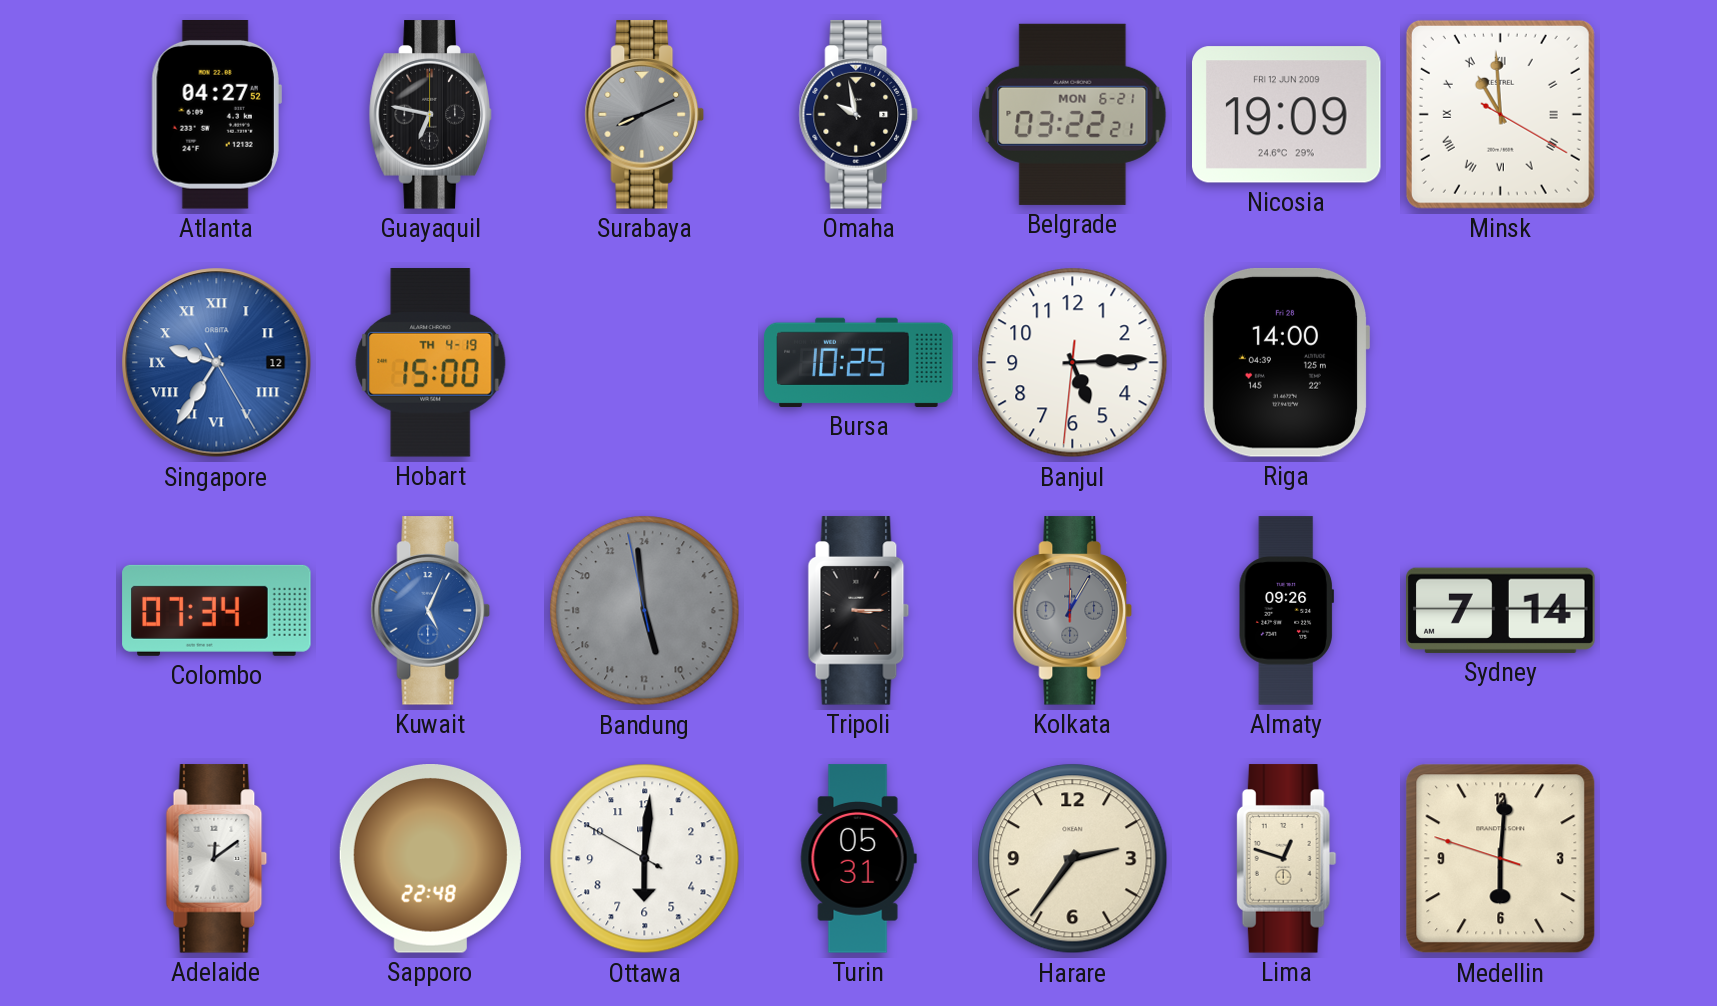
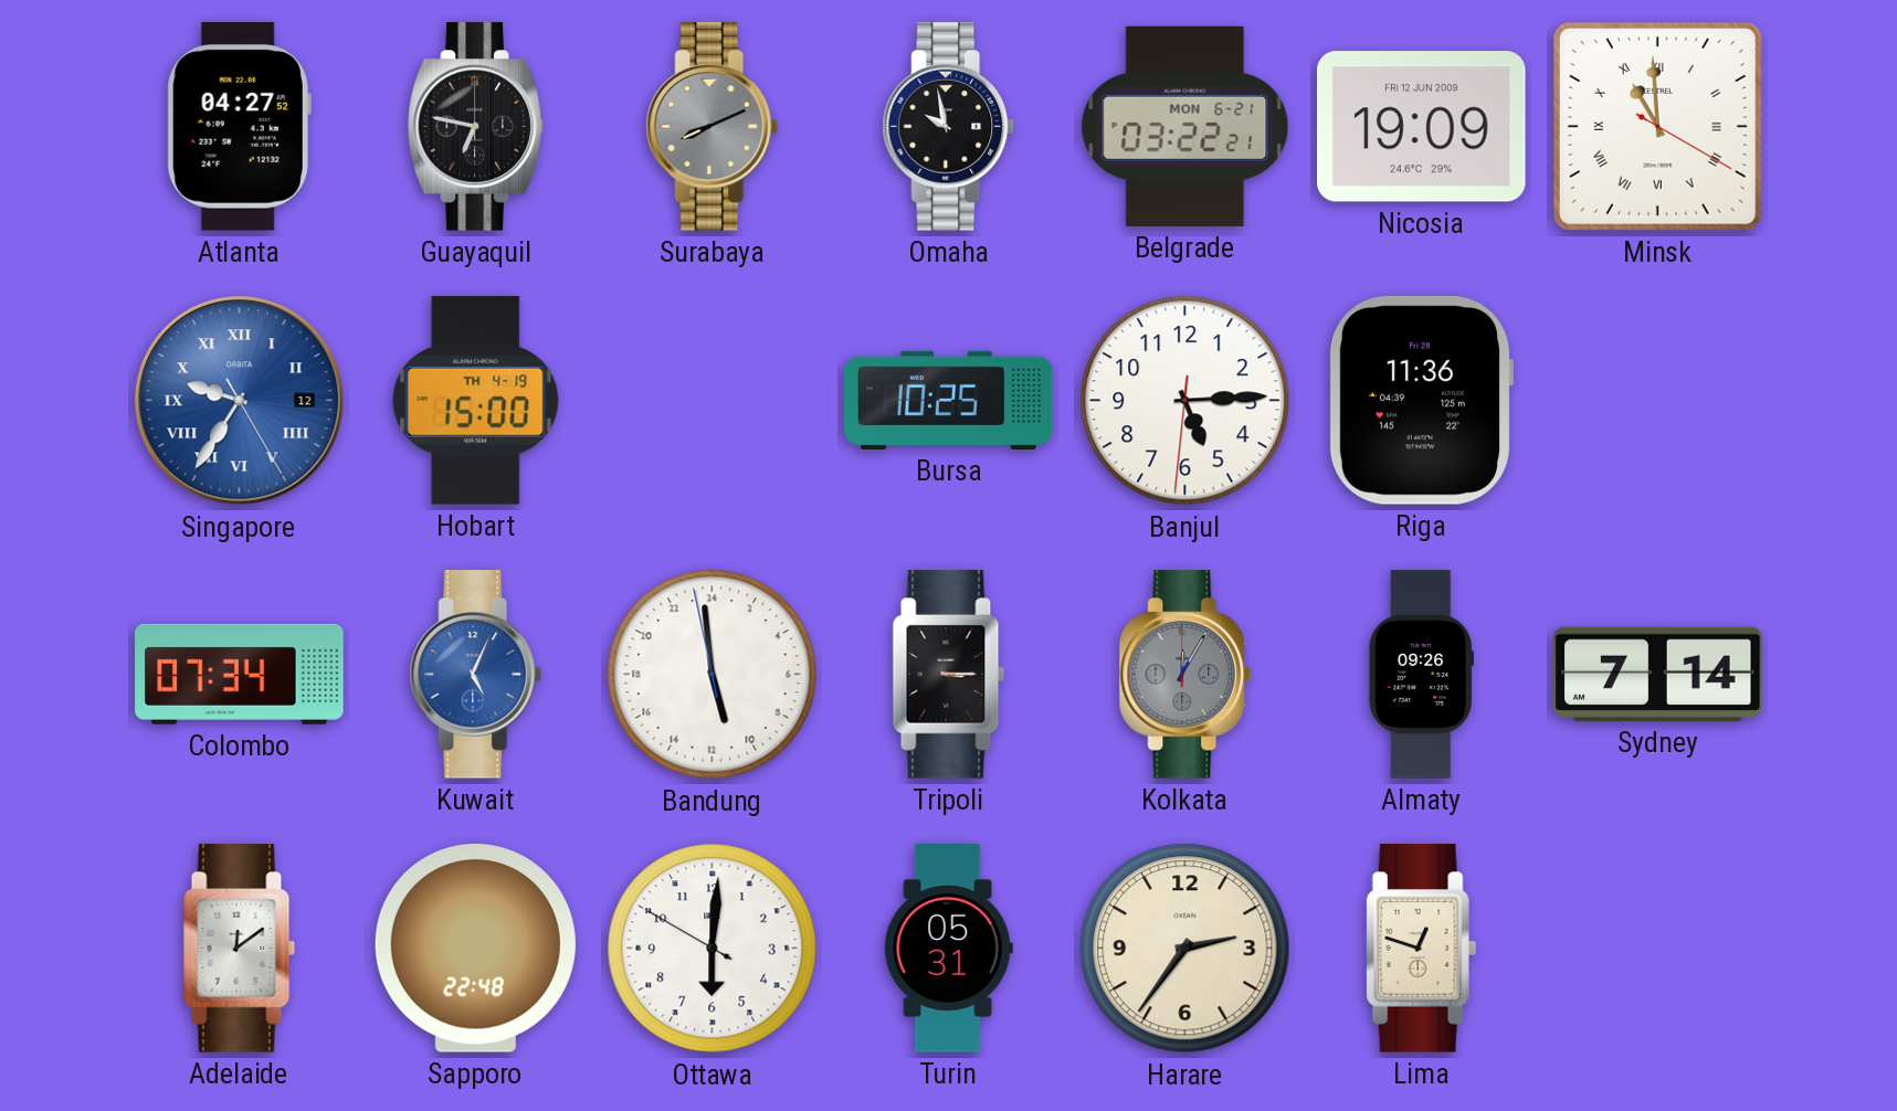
Riga: 14:00 -> 11:36
Bandung dial: grey -> white
Medellin: 6:00 -> none
